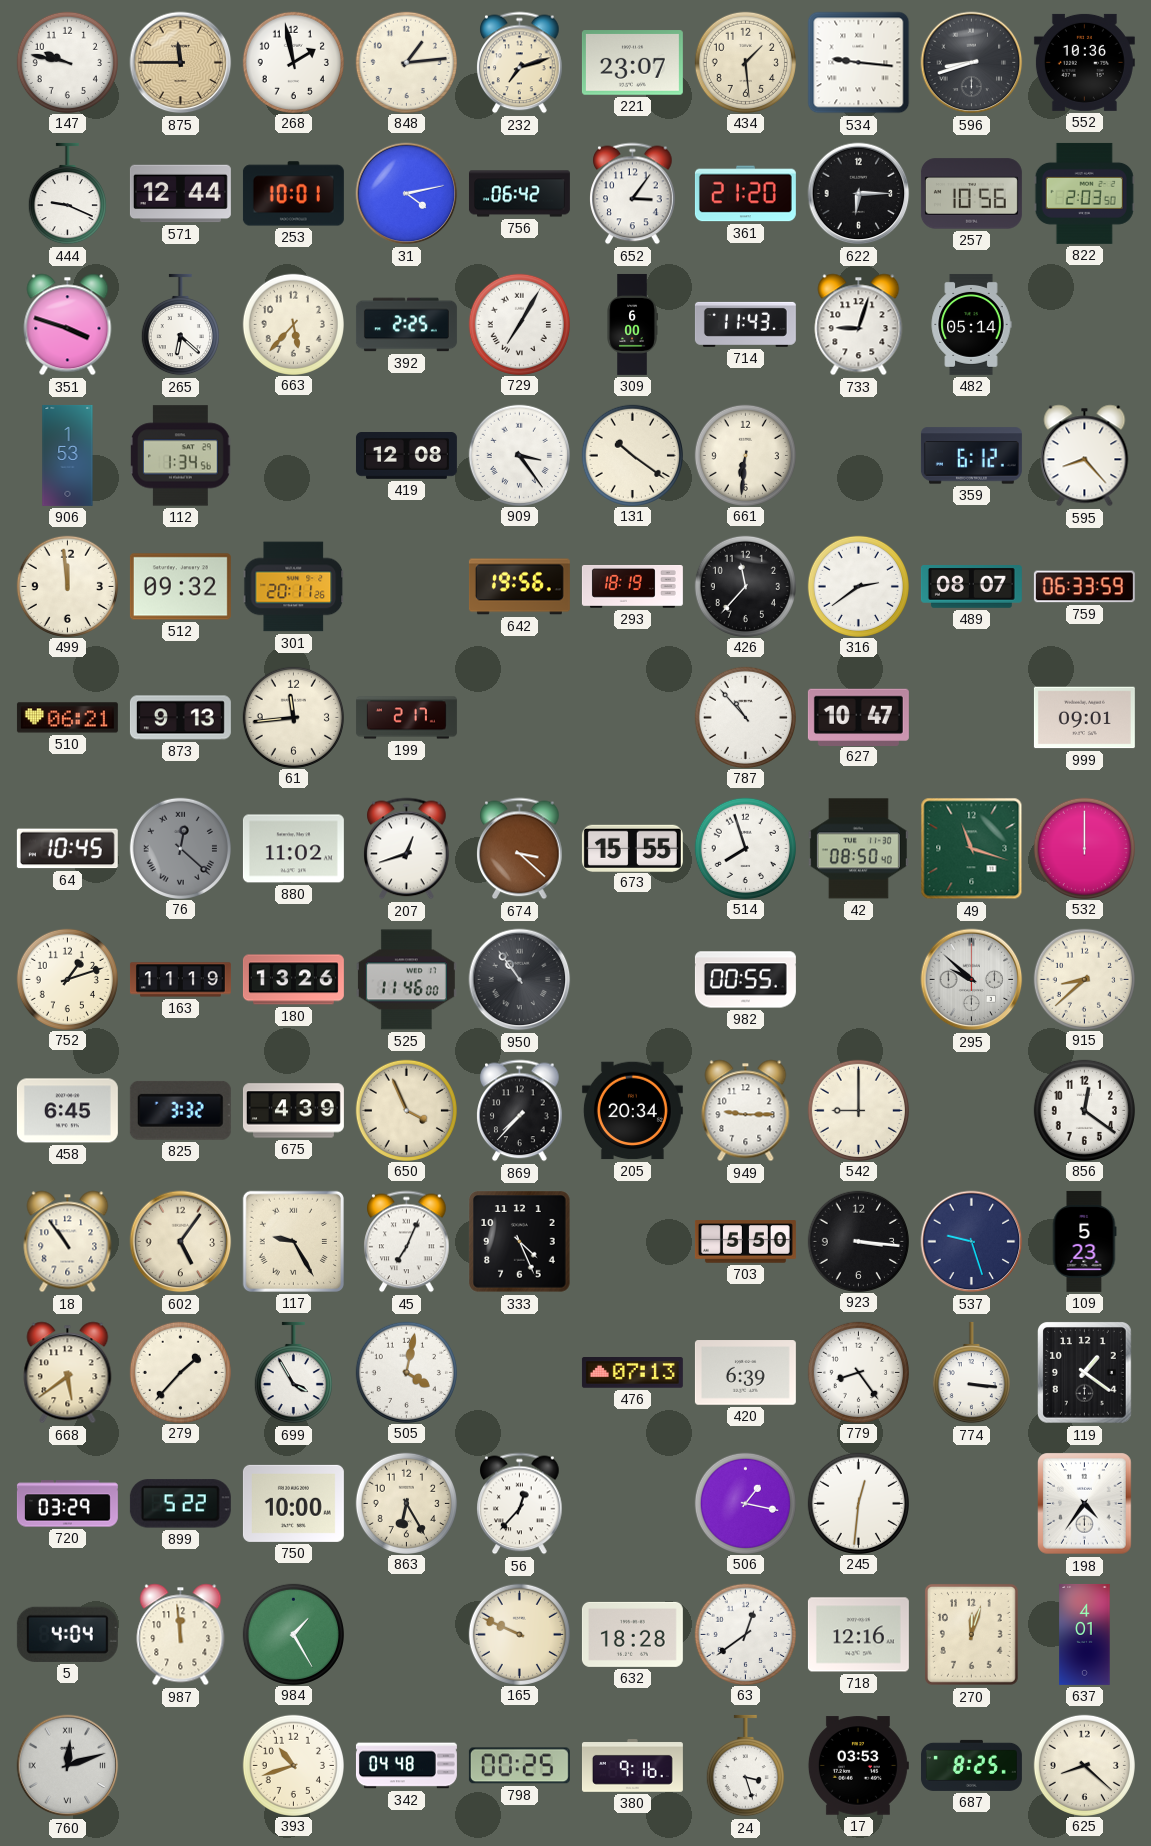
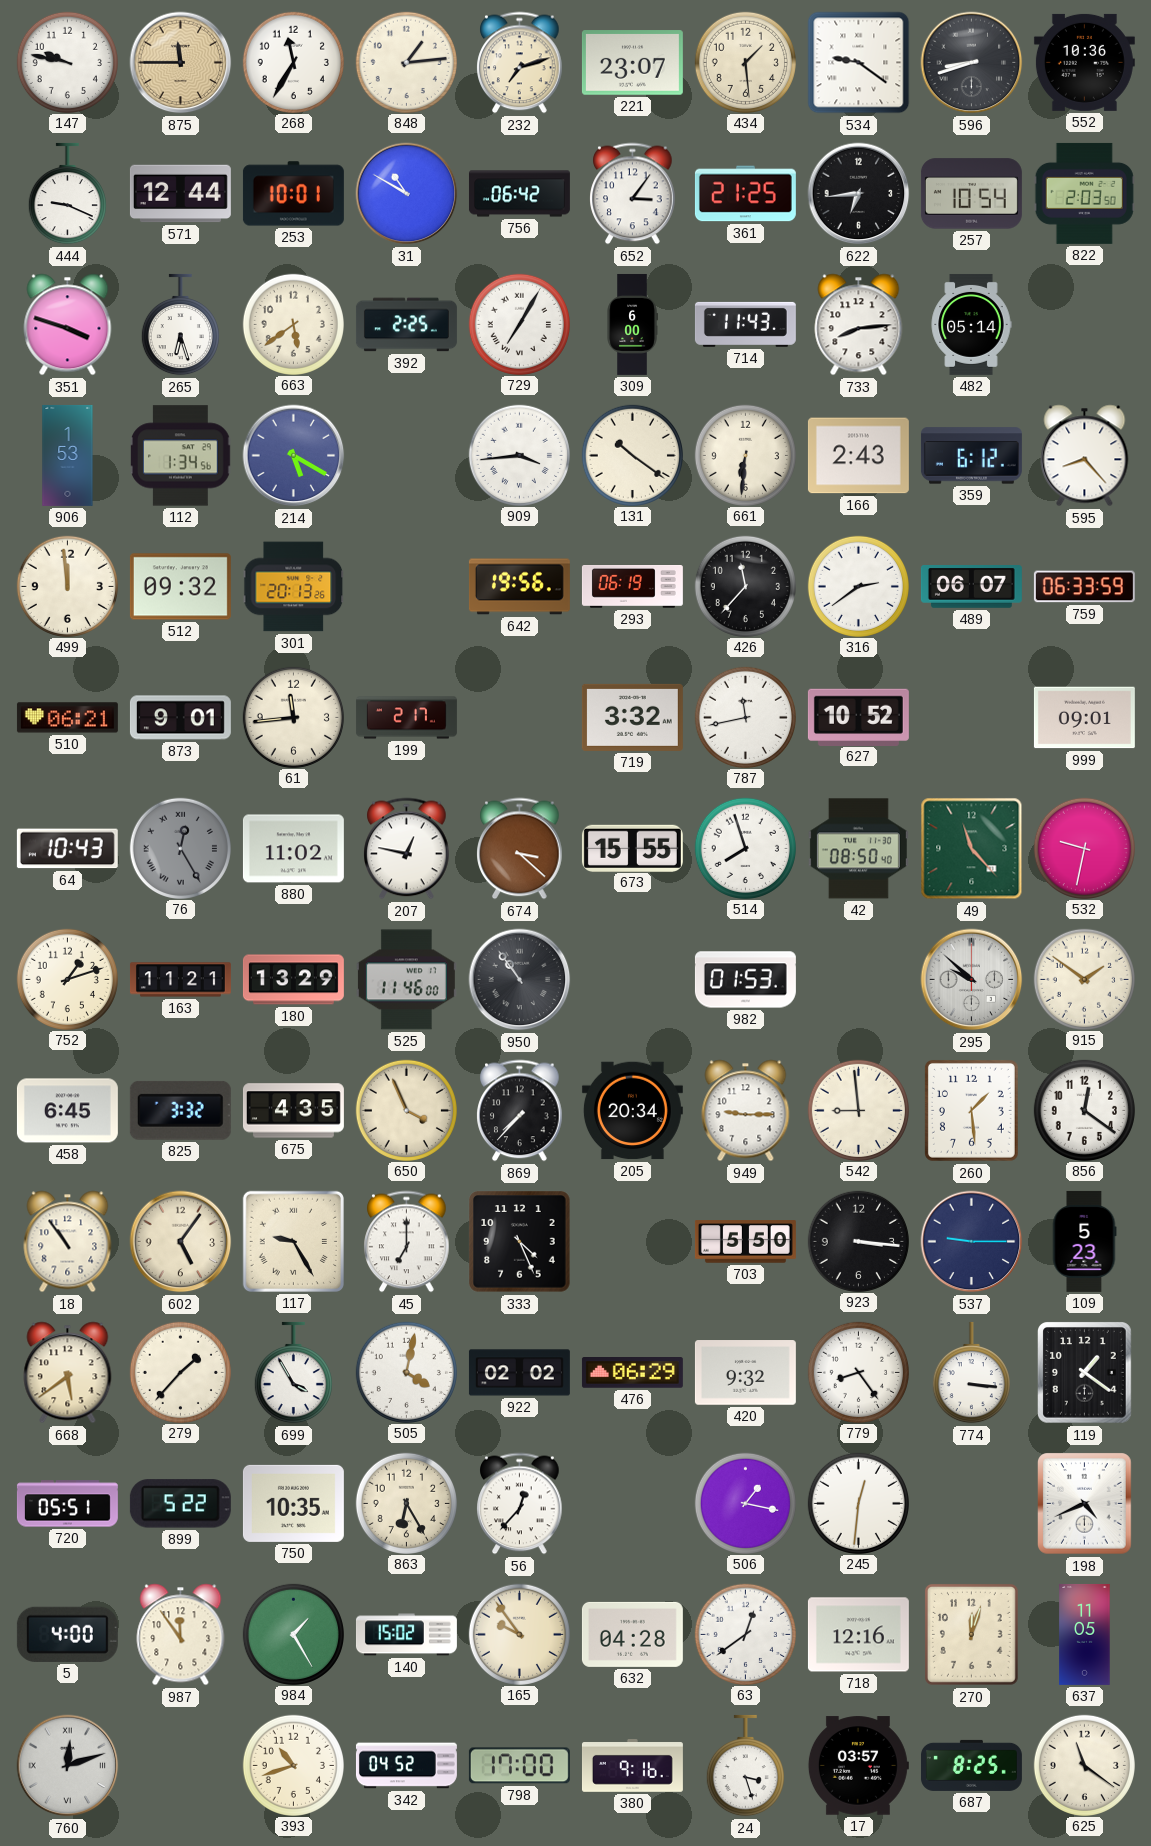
268: 1:58 -> 11:35
534: 9:16 -> 9:21
31: 4:13 -> 10:50
361: 21:20 -> 21:25
622: 6:15 -> 6:44
257: 10:56 -> 10:54
265: 6:22 -> 6:27
663: 5:37 -> 5:39
733: 9:03 -> 8:14
214: none -> 5:20
419: 12:08 -> none
909: 3:24 -> 3:44
166: none -> 2:43
301: 20:11 -> 20:13
293: 18:19 -> 06:19
489: 08:07 -> 06:07
873: 9:13 -> 9:01
719: none -> 3:32
787: 10:53 -> 11:43
627: 10:47 -> 10:52
64: 10:45 -> 10:43
76: 12:22 -> 12:25
207: 12:42 -> 12:47
49: 11:18 -> 11:23
532: 12:00 -> 9:32
163: 11:19 -> 11:21
180: 13:26 -> 13:29
982: 00:55 -> 01:53
915: 8:38 -> 1:51
675: 4:39 -> 4:35
542: 9:00 -> 8:59
260: none -> 1:29
45: 7:04 -> 7:00
537: 9:27 -> 9:15
922: none -> 02:02
476: 07:13 -> 06:29
420: 6:39 -> 9:32
720: 03:29 -> 05:51
750: 10:00 -> 10:35
198: 4:36 -> 4:41
5: 4:04 -> 4:00
987: 11:59 -> 11:54
140: none -> 15:02
165: 9:49 -> 9:54
632: 18:28 -> 04:28
637: 4:01 -> 11:05
342: 04:48 -> 04:52
798: 00:25 -> 17:00
17: 03:53 -> 03:57
625: 8:22 -> 11:21
